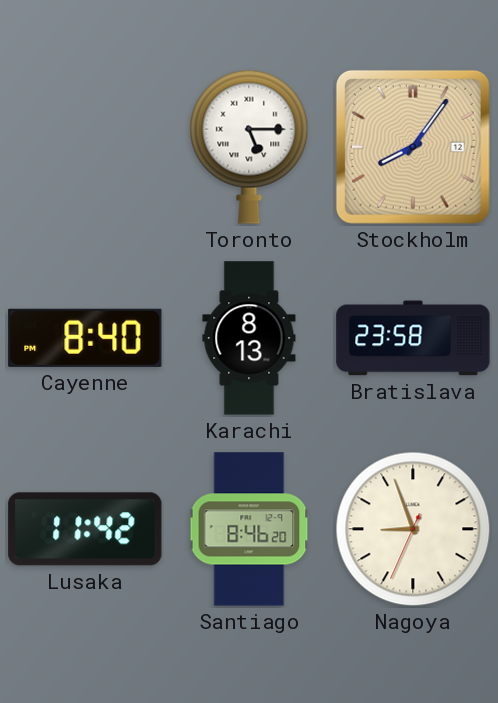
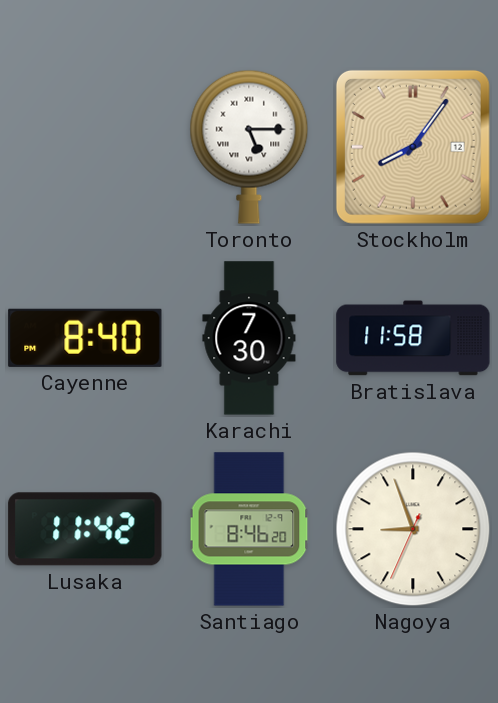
Karachi: 8:13 -> 7:30
Bratislava: 23:58 -> 11:58
